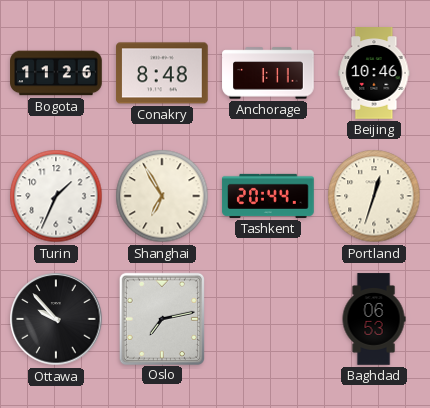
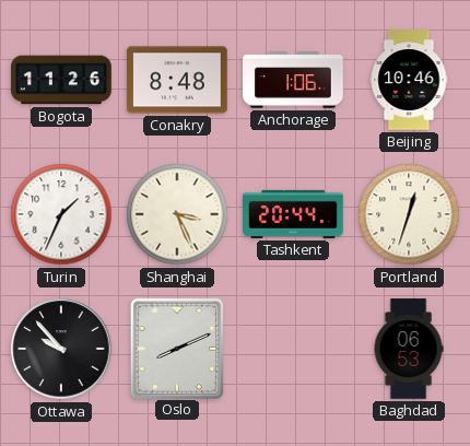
Anchorage: 1:11 -> 1:06
Shanghai: 6:55 -> 3:26
Oslo: 7:13 -> 8:11
